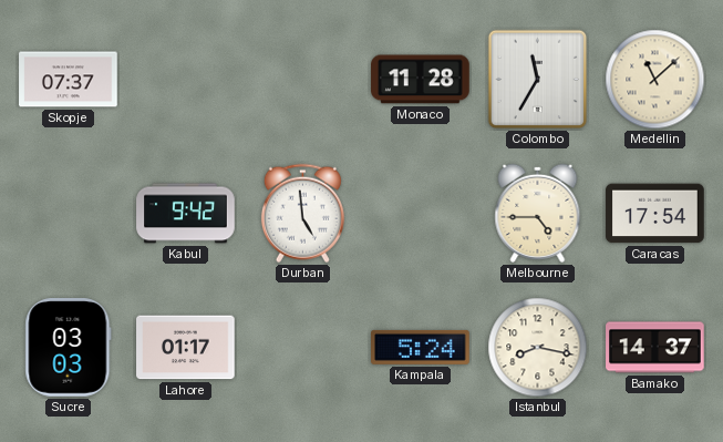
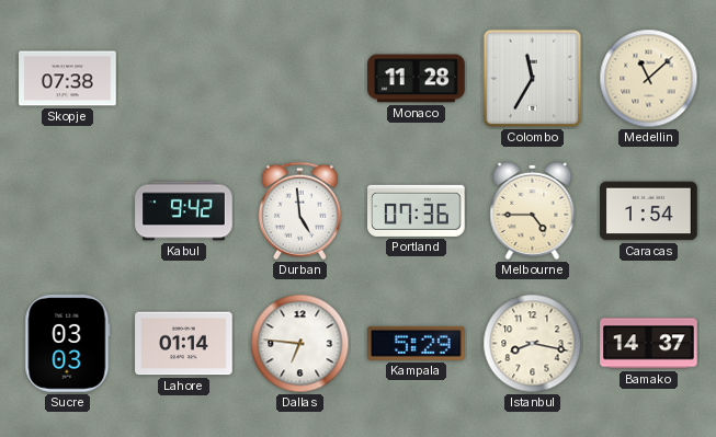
Skopje: 07:37 -> 07:38
Portland: none -> 07:36
Caracas: 17:54 -> 1:54
Lahore: 01:17 -> 01:14
Dallas: none -> 6:46
Kampala: 5:24 -> 5:29
